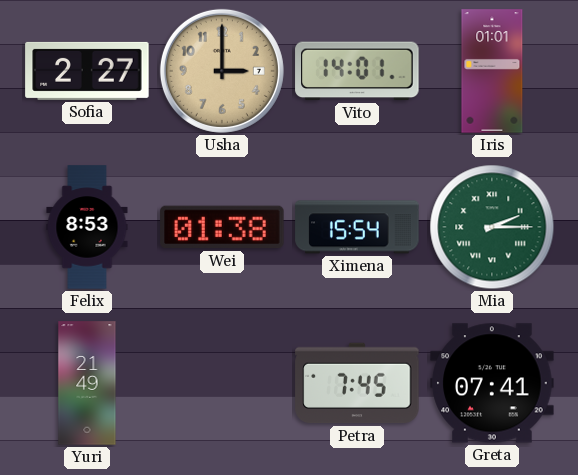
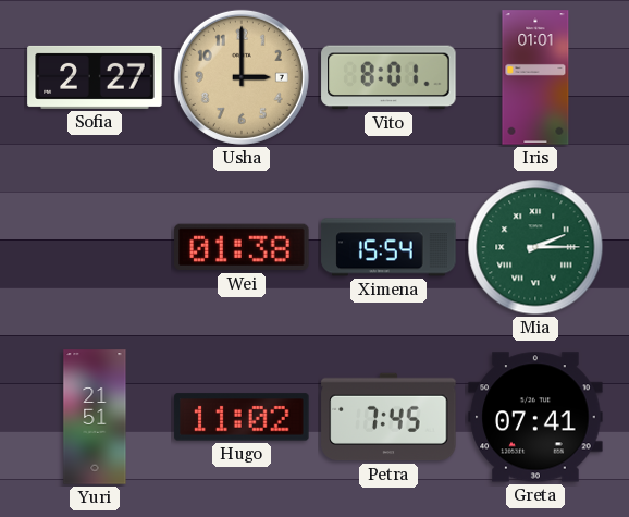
Vito: 14:01 -> 8:01
Felix: 8:53 -> none
Yuri: 21:49 -> 21:51
Hugo: none -> 11:02
